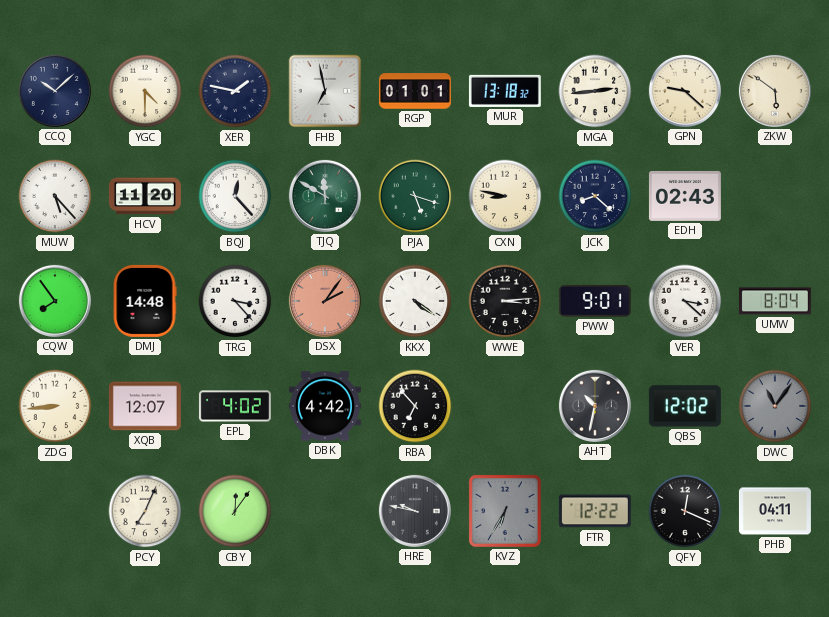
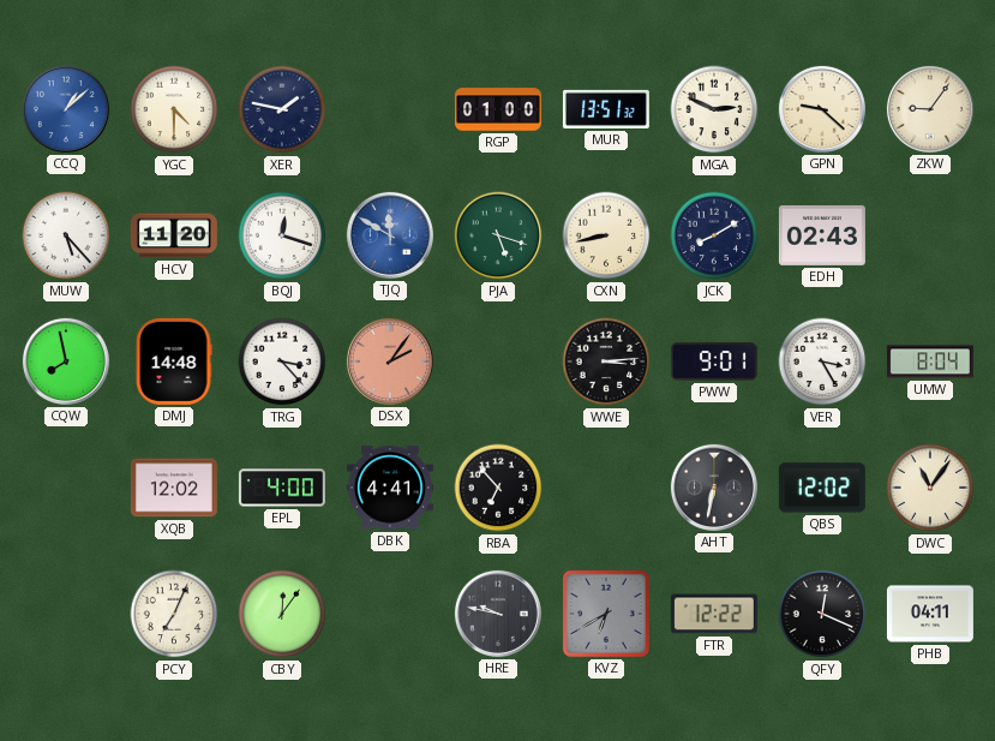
CCQ: 10:08 -> 1:08
CCQ dial: navy -> blue
FHB: 6:58 -> none
RGP: 01:01 -> 01:00
MUR: 13:18 -> 13:51
MGA: 2:44 -> 2:49
ZKW: 5:51 -> 9:06
BQJ: 12:23 -> 12:18
TJQ dial: green -> blue
CXN: 8:47 -> 8:43
JCK: 8:22 -> 8:10
CQW: 7:54 -> 7:58
KKX: 4:21 -> none
VER: 3:22 -> 3:25
ZDG: 8:44 -> none
XQB: 12:07 -> 12:02
EPL: 4:02 -> 4:00
DBK: 4:42 -> 4:41
AHT: 10:32 -> 6:32
DWC dial: grey -> cream
KVZ: 6:35 -> 6:40
